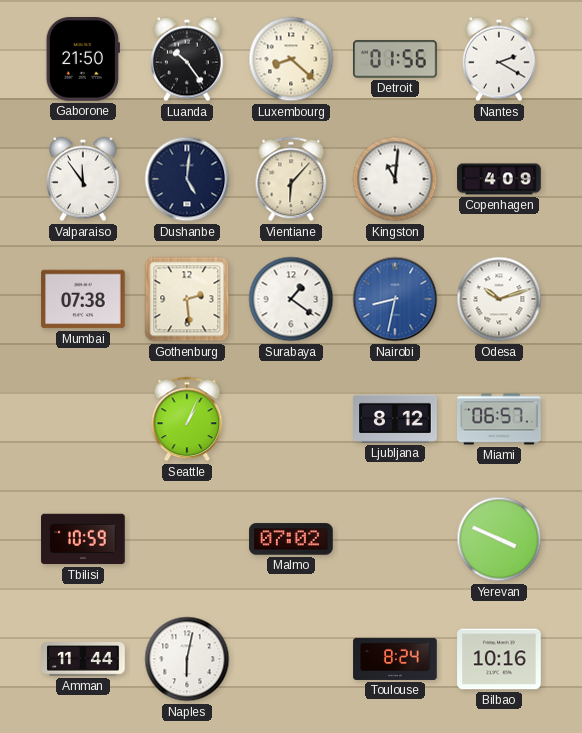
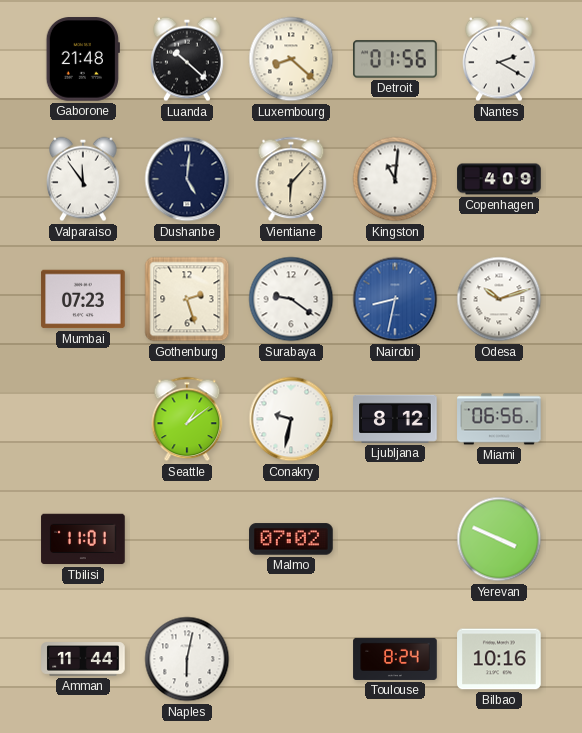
Gaborone: 21:50 -> 21:48
Luanda: 10:24 -> 10:22
Mumbai: 07:38 -> 07:23
Gothenburg: 2:29 -> 2:27
Surabaya: 1:21 -> 9:21
Seattle: 1:04 -> 1:09
Conakry: none -> 9:32
Miami: 06:57 -> 06:56
Tbilisi: 10:59 -> 11:01
